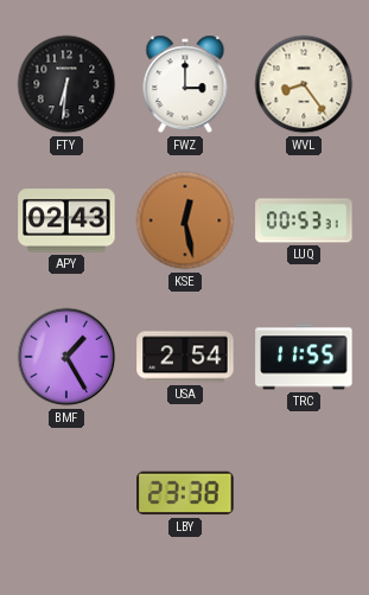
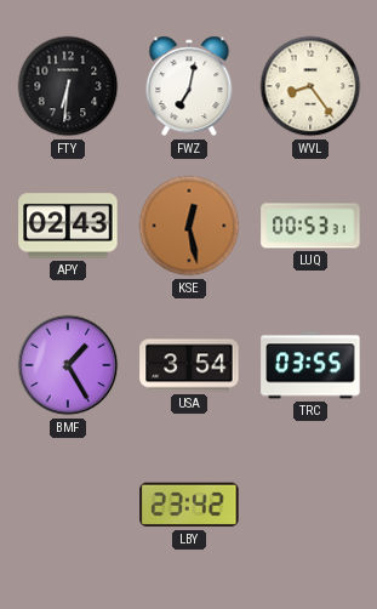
FWZ: 3:00 -> 7:02
USA: 2:54 -> 3:54
TRC: 11:55 -> 03:55
LBY: 23:38 -> 23:42
